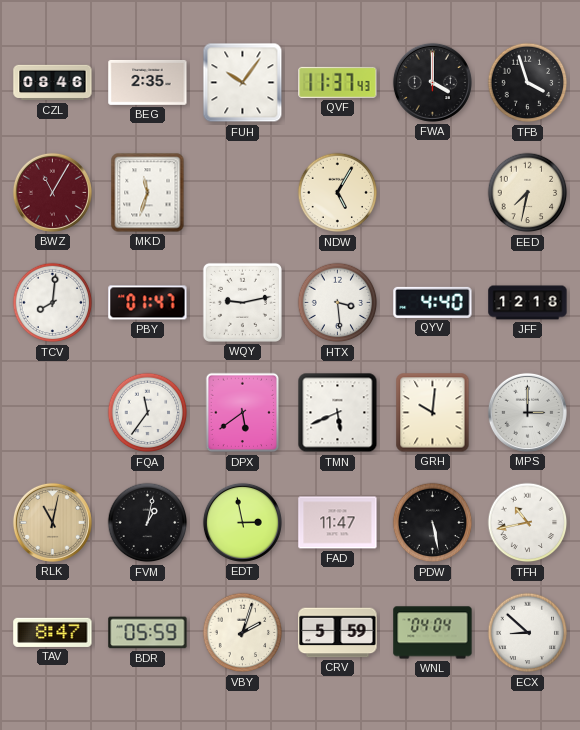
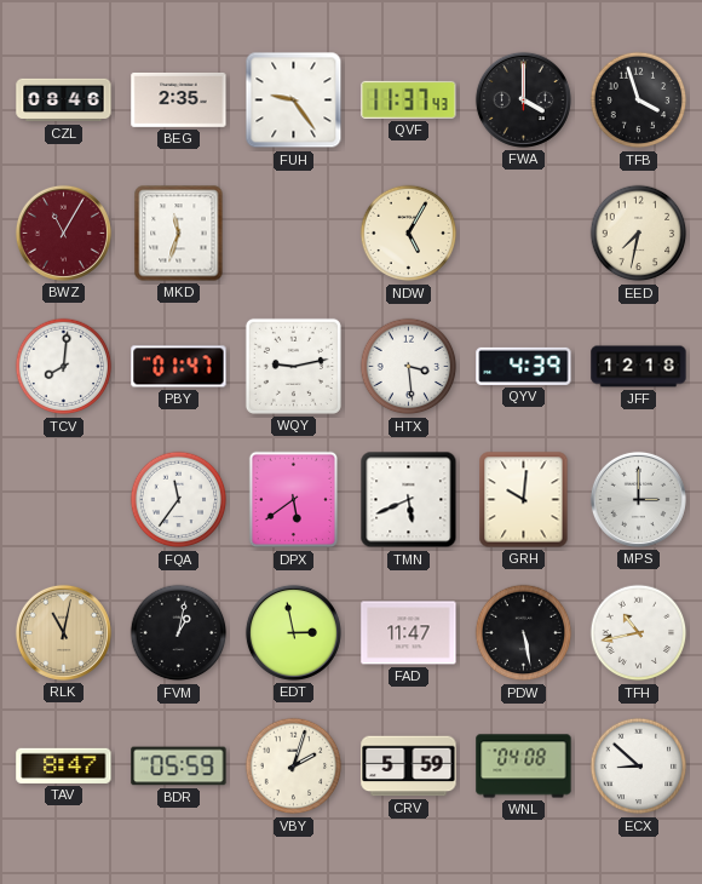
FUH: 10:06 -> 9:24
QYV: 4:40 -> 4:39
WNL: 04:04 -> 04:08
